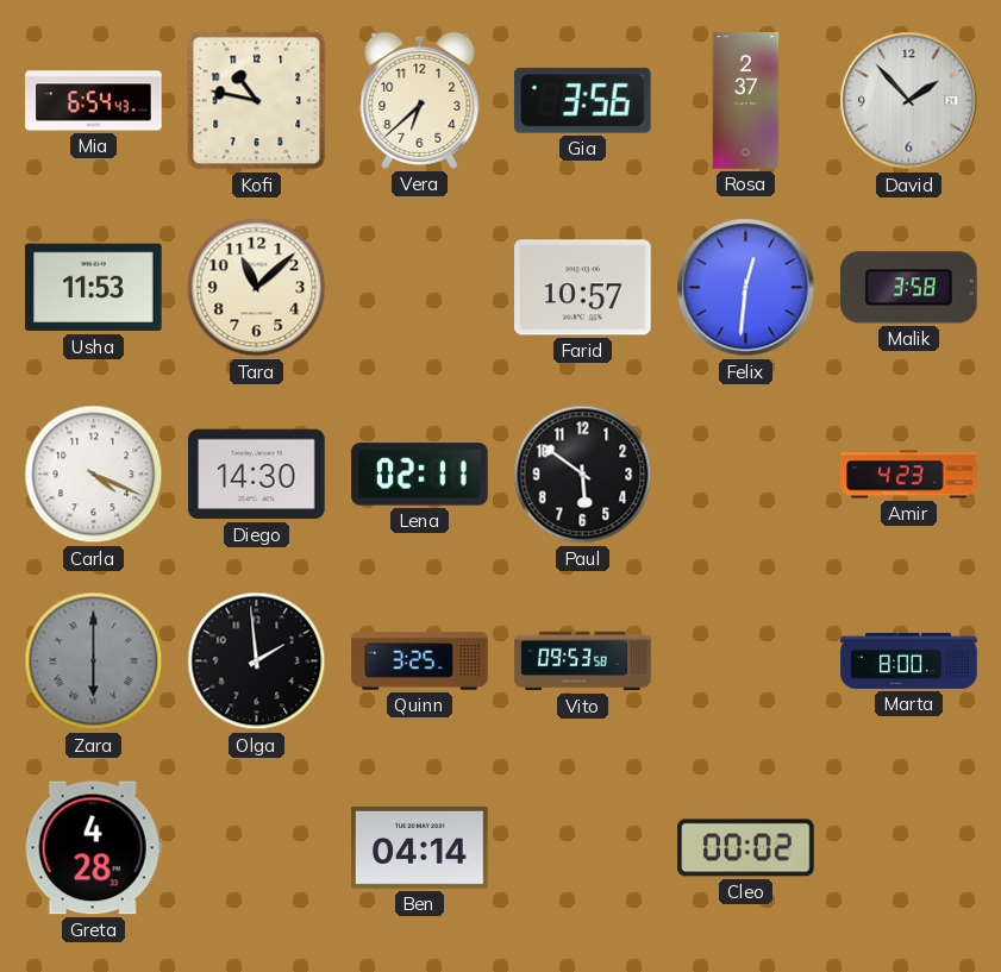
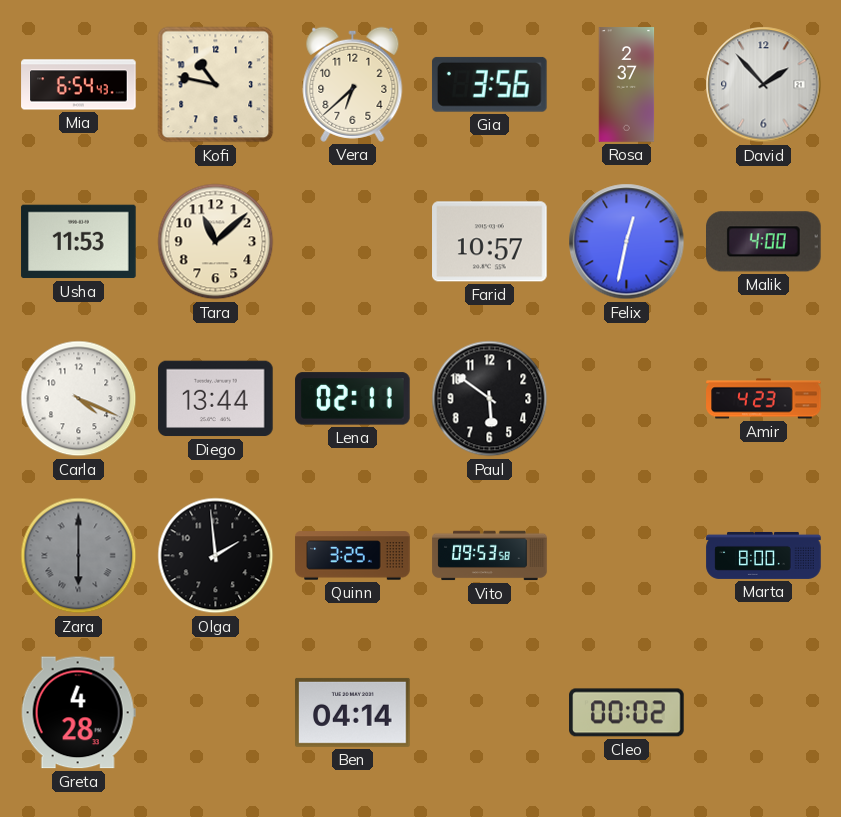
Felix: 12:31 -> 12:32
Malik: 3:58 -> 4:00
Diego: 14:30 -> 13:44
